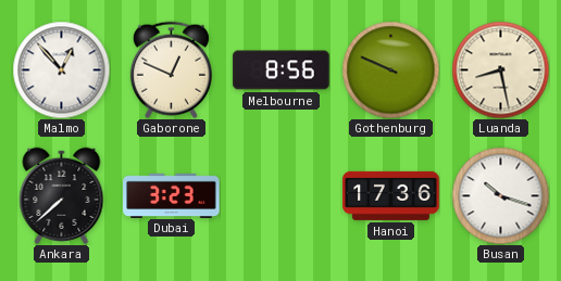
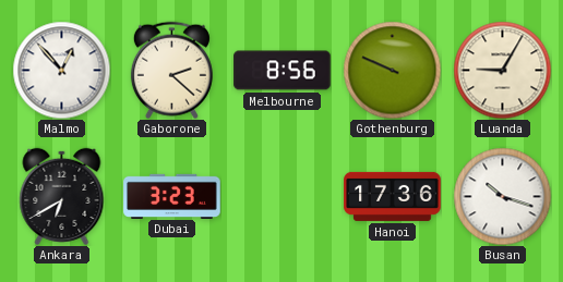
Gaborone: 12:49 -> 2:22
Luanda: 8:28 -> 9:05
Ankara: 7:38 -> 6:40
